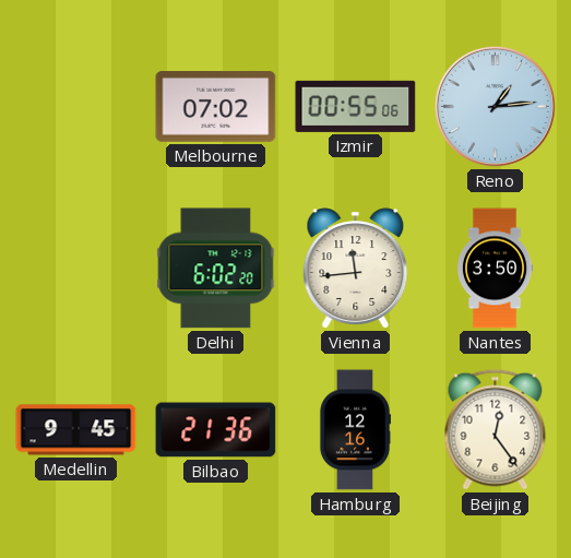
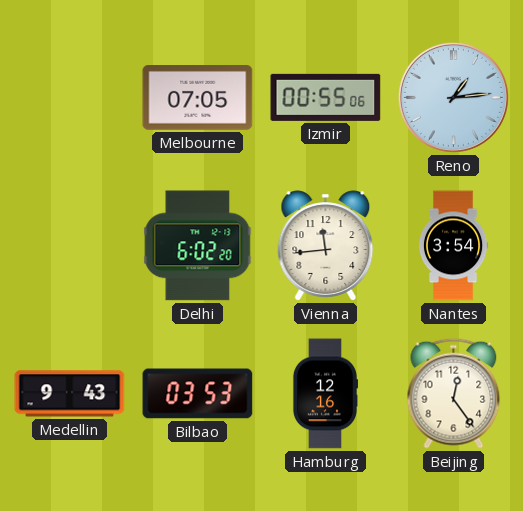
Melbourne: 07:02 -> 07:05
Nantes: 3:50 -> 3:54
Medellin: 9:45 -> 9:43
Bilbao: 21:36 -> 03:53
